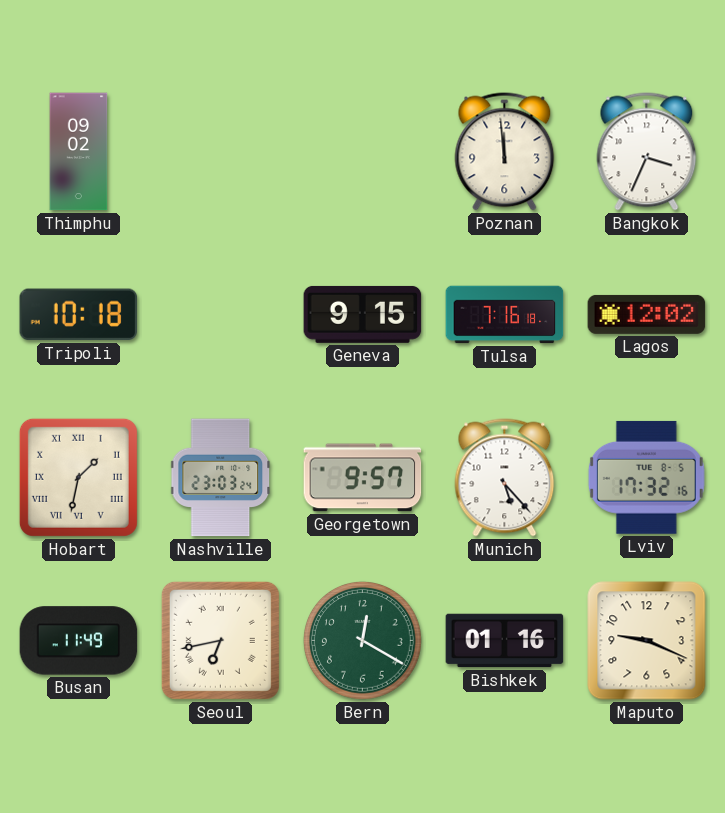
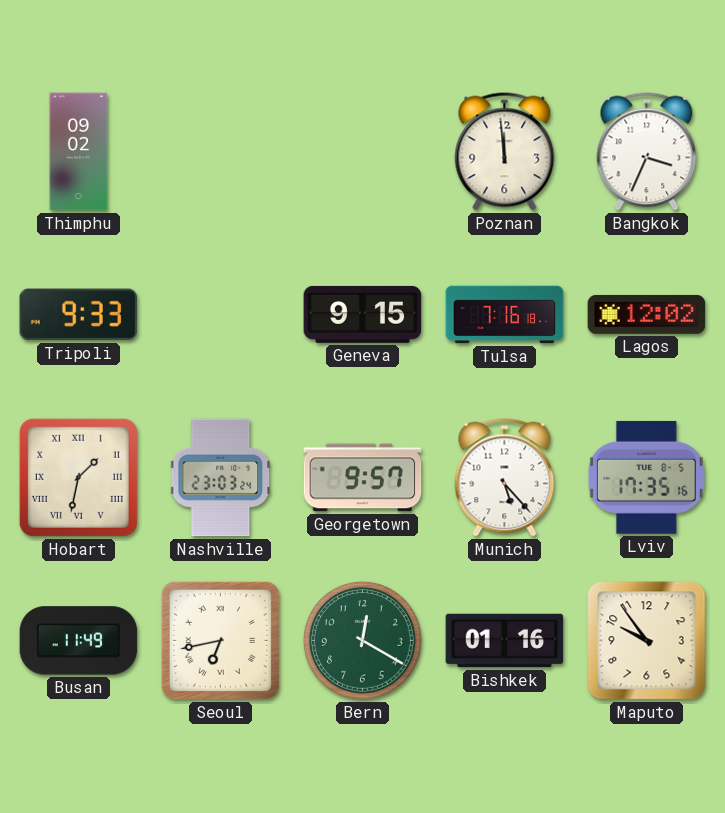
Tripoli: 10:18 -> 9:33
Lviv: 17:32 -> 17:35
Maputo: 9:19 -> 9:54
